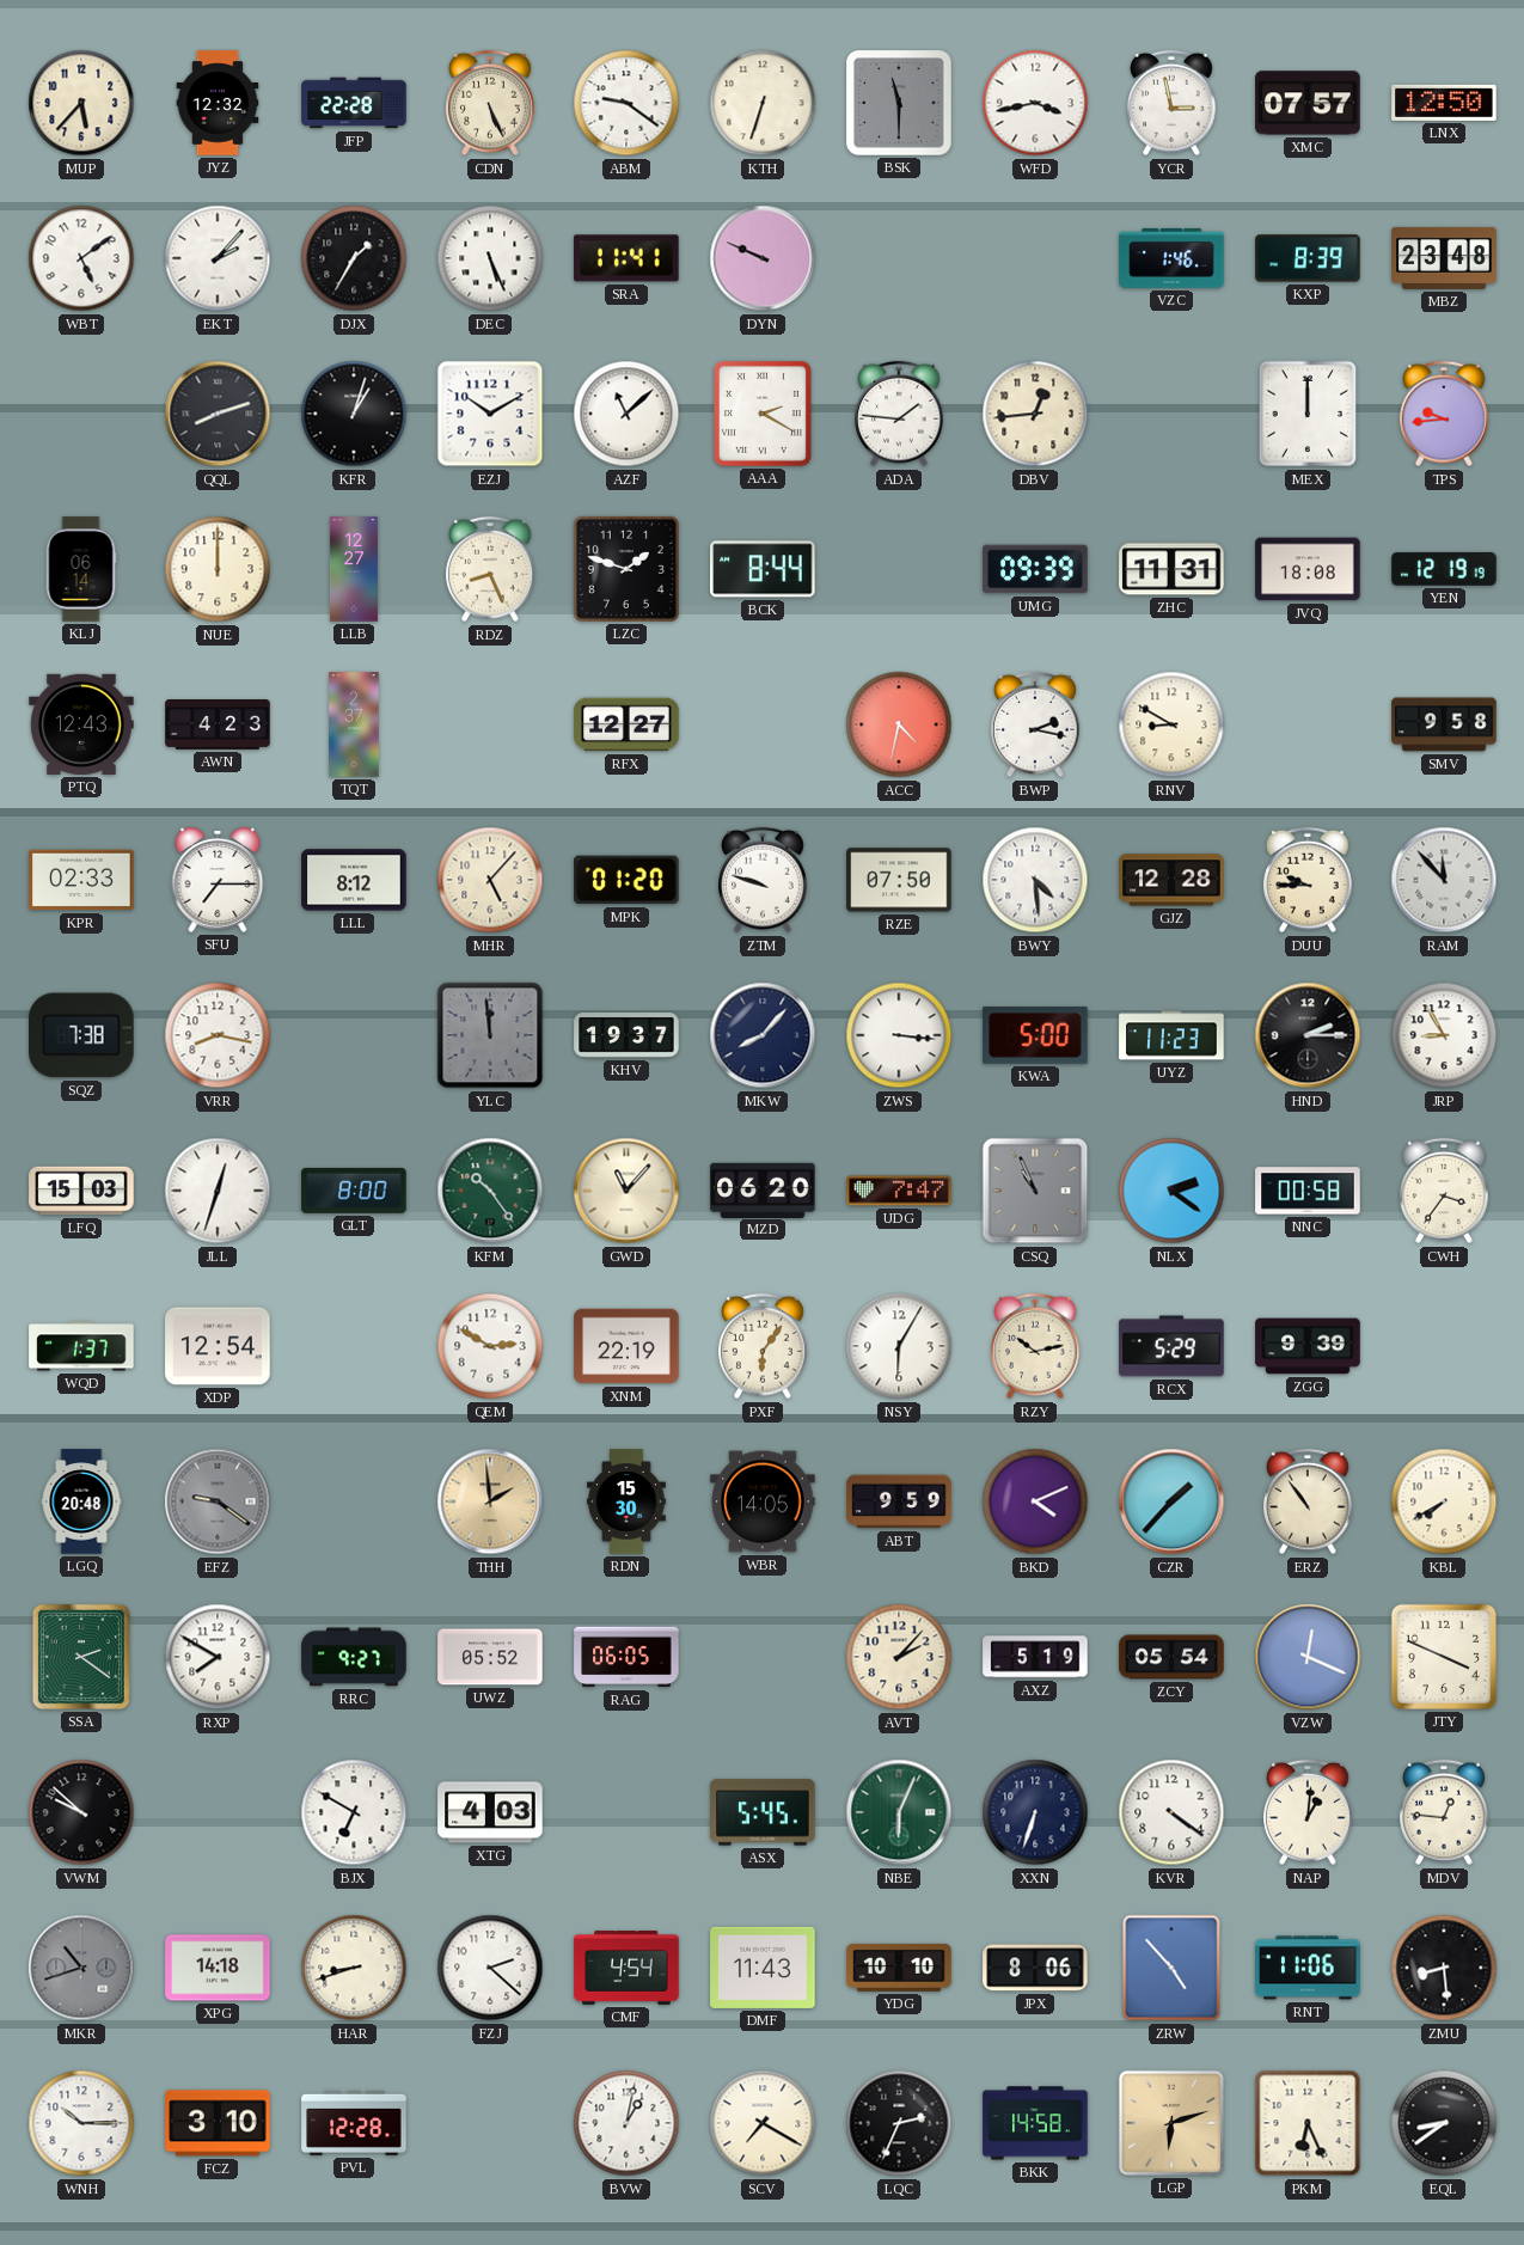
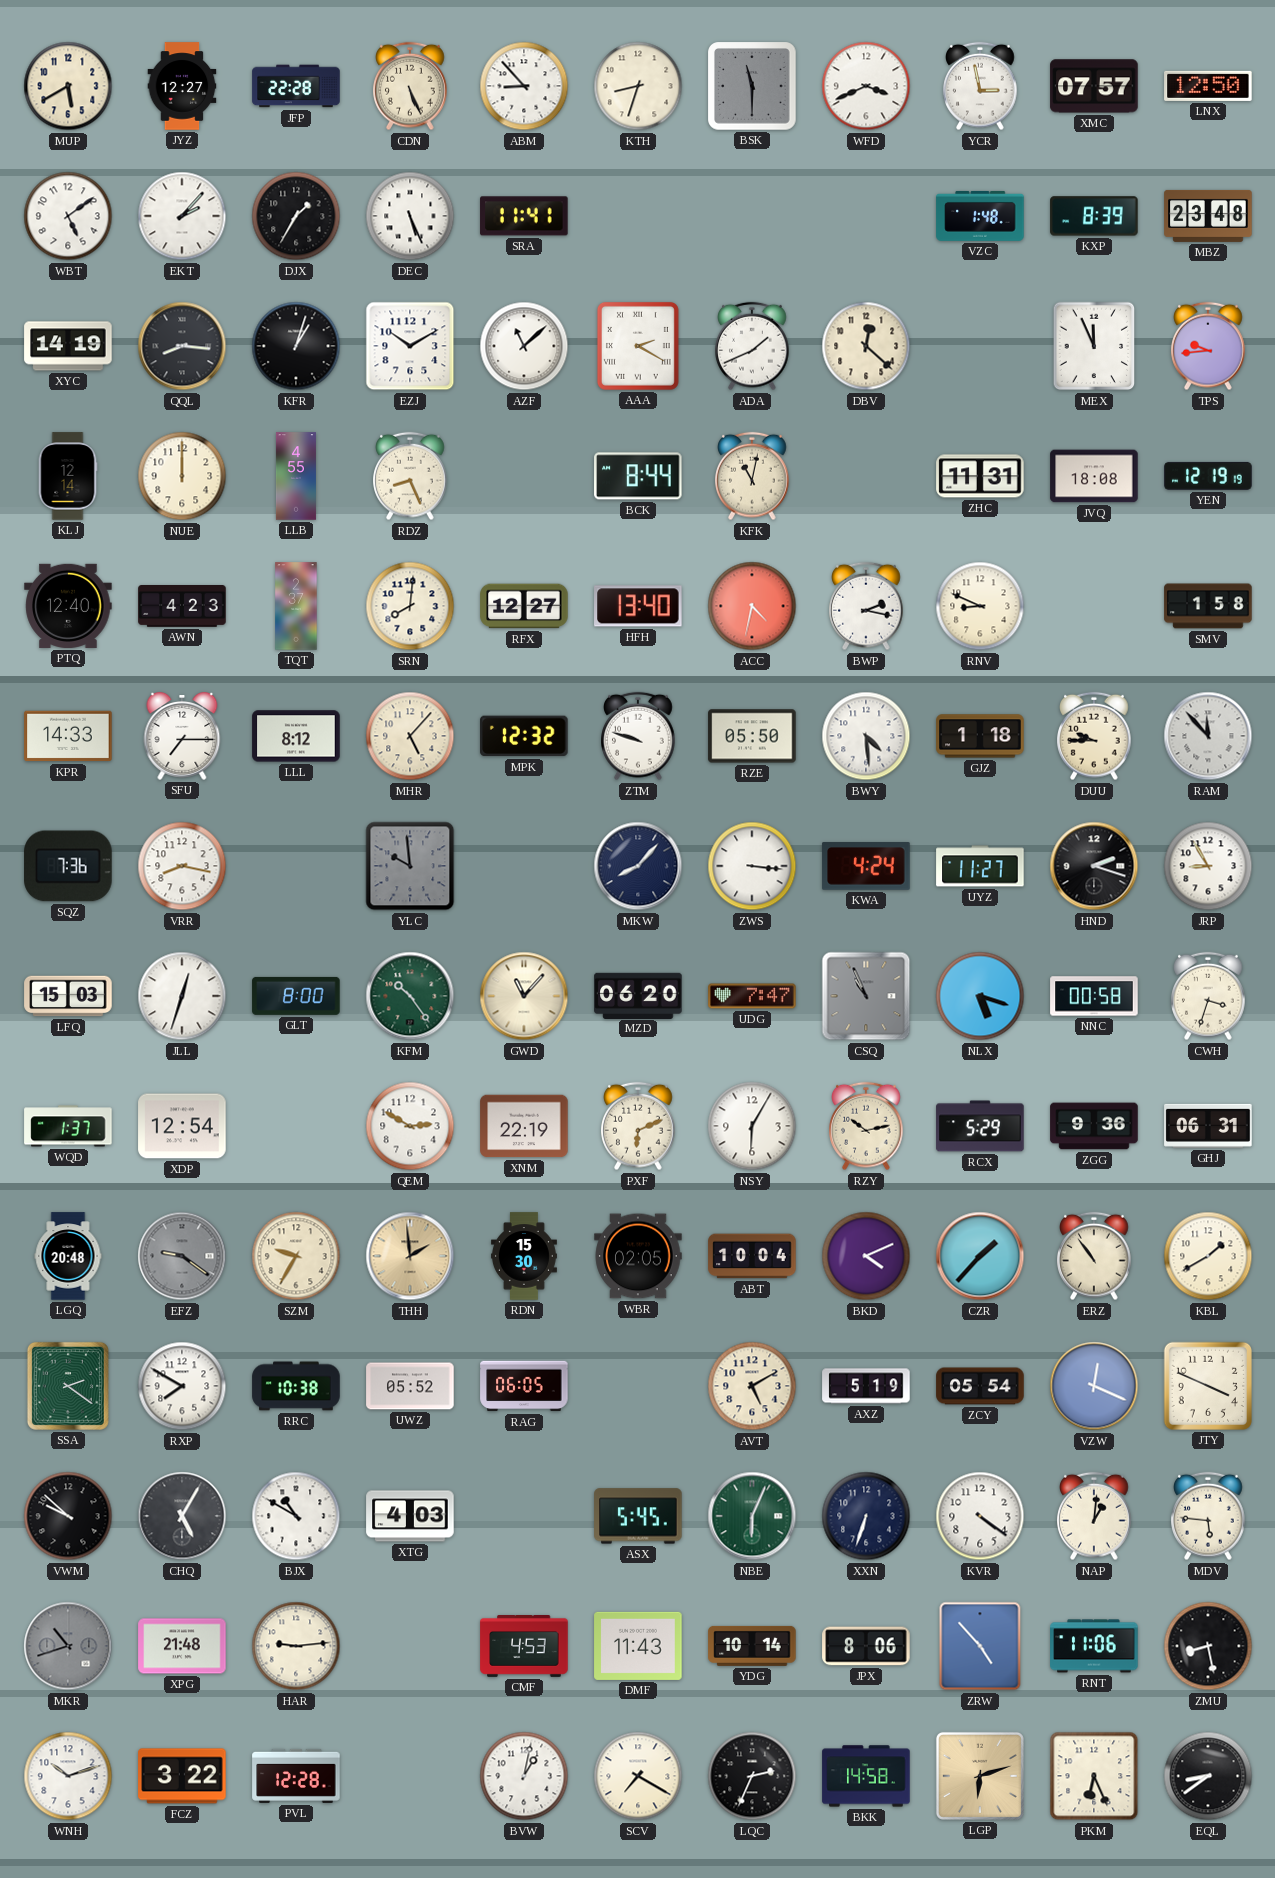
MUP: 5:37 -> 5:40
JYZ: 12:32 -> 12:27
ABM: 9:21 -> 8:53
KTH: 6:33 -> 8:33
WFD: 3:43 -> 3:41
DYN: 9:49 -> none
VZC: 1:46 -> 1:48
XYC: none -> 14:19
QQL: 8:12 -> 8:16
ADA: 1:46 -> 1:41
DBV: 12:44 -> 12:22
MEX: 12:00 -> 11:56
KLJ: 06:14 -> 12:14
LLB: 12:27 -> 4:55
LZC: 1:48 -> none
KFK: none -> 11:02
UMG: 09:39 -> none
PTQ: 12:43 -> 12:40
SRN: none -> 8:01
HFH: none -> 13:40
RNV: 8:50 -> 8:49
SMV: 9:58 -> 1:58
KPR: 02:33 -> 14:33
MPK: 01:20 -> 12:32
RZE: 07:50 -> 05:50
GJZ: 12:28 -> 1:18
SQZ: 7:38 -> 7:36
YLC: 11:59 -> 9:59
KHV: 19:37 -> none
KWA: 5:00 -> 4:24
UYZ: 11:23 -> 11:27
HND: 2:15 -> 2:18
NLX: 2:21 -> 5:18
CWH: 3:36 -> 3:33
PXF: 6:06 -> 6:11
ZGG: 9:39 -> 9:36
GHJ: none -> 06:31
SZM: none -> 9:35
WBR: 14:05 -> 02:05
ABT: 9:59 -> 10:04
KBL: 7:40 -> 1:40
RRC: 9:27 -> 10:38
AVT: 2:07 -> 5:10
CHQ: none -> 5:05
BJX: 6:50 -> 10:50
MDV: 12:46 -> 5:46
XPG: 14:18 -> 21:48
HAR: 8:42 -> 9:14
FZJ: 2:22 -> none
CMF: 4:54 -> 4:53
YDG: 10:10 -> 10:14
ZMU: 8:29 -> 8:28
WNH: 10:15 -> 10:12
FCZ: 3:10 -> 3:22
